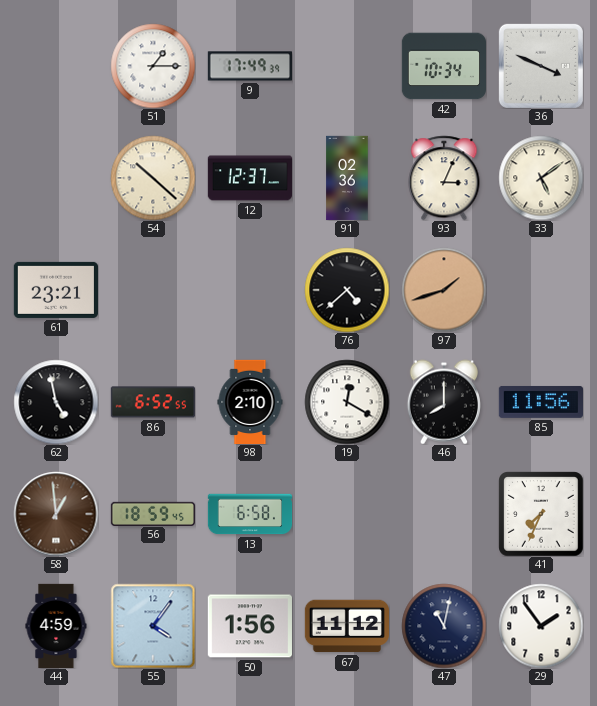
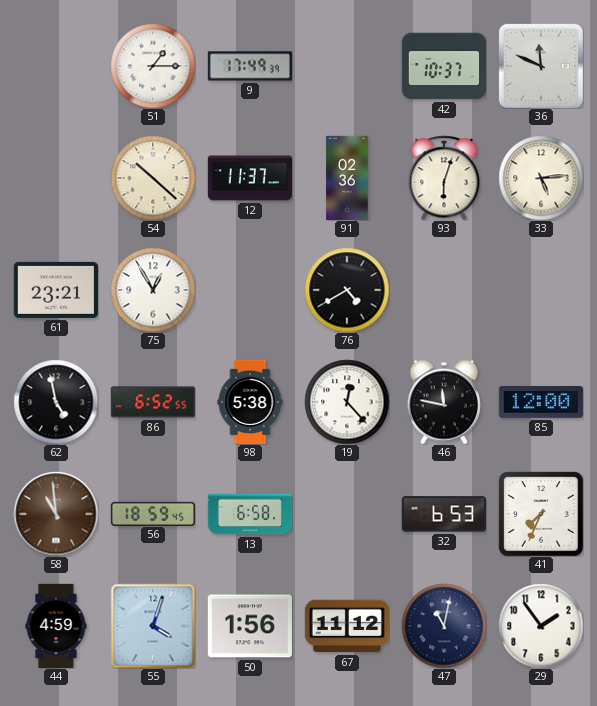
42: 10:34 -> 10:37
36: 3:49 -> 11:49
12: 12:37 -> 11:37
93: 3:04 -> 6:03
33: 5:09 -> 5:14
75: none -> 12:55
76: 4:38 -> 4:40
97: 1:42 -> none
98: 2:10 -> 5:38
19: 12:20 -> 12:23
46: 8:00 -> 11:47
85: 11:56 -> 12:00
58: 12:59 -> 10:59
32: none -> 6:53
55: 4:06 -> 4:03
